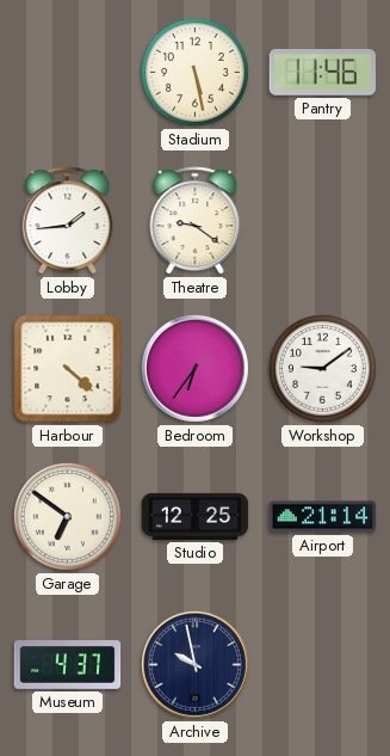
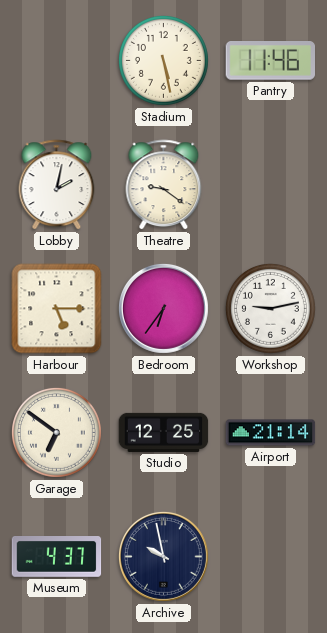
Lobby: 1:44 -> 2:02
Harbour: 4:22 -> 5:15
Workshop: 9:09 -> 9:13
